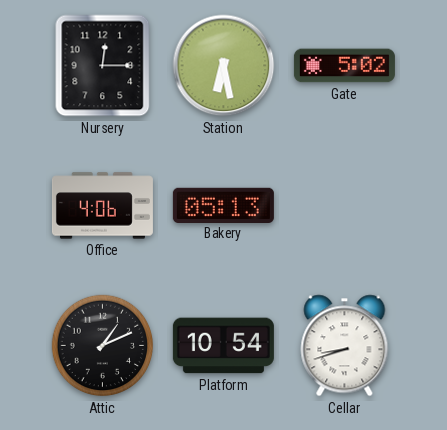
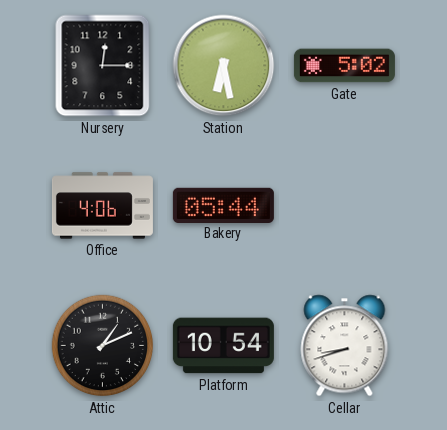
Bakery: 05:13 -> 05:44
